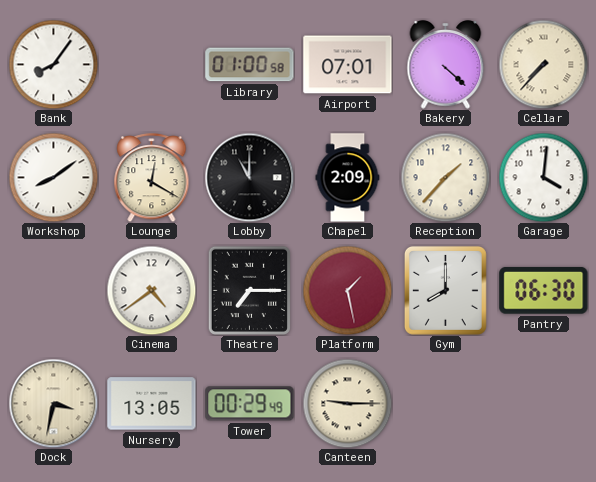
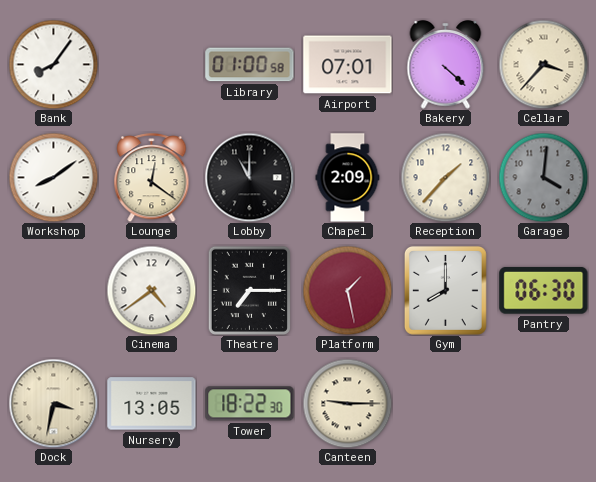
Cellar: 7:37 -> 3:37
Lounge: 12:20 -> 12:21
Garage dial: white -> grey
Tower: 00:29 -> 18:22
